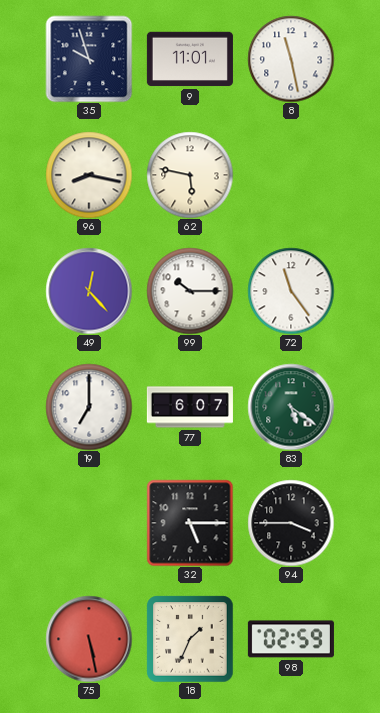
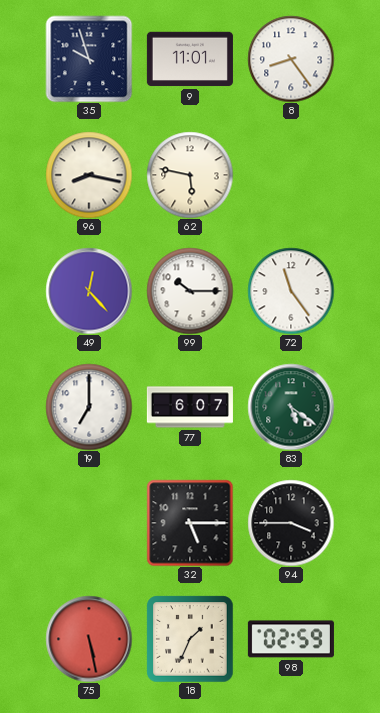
8: 11:28 -> 8:24
